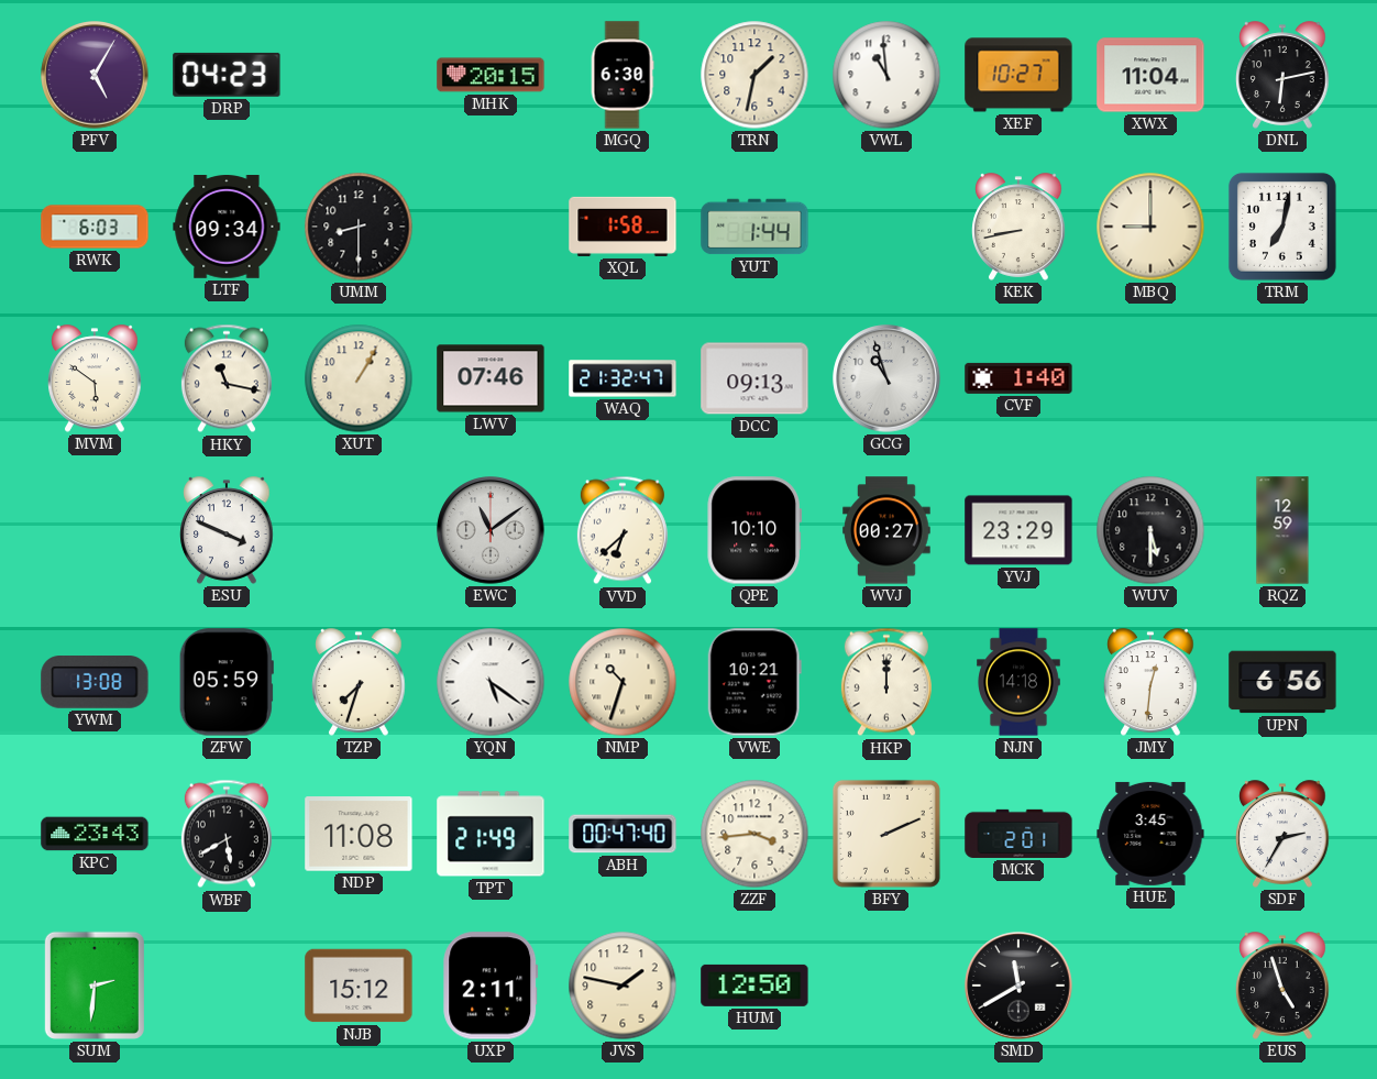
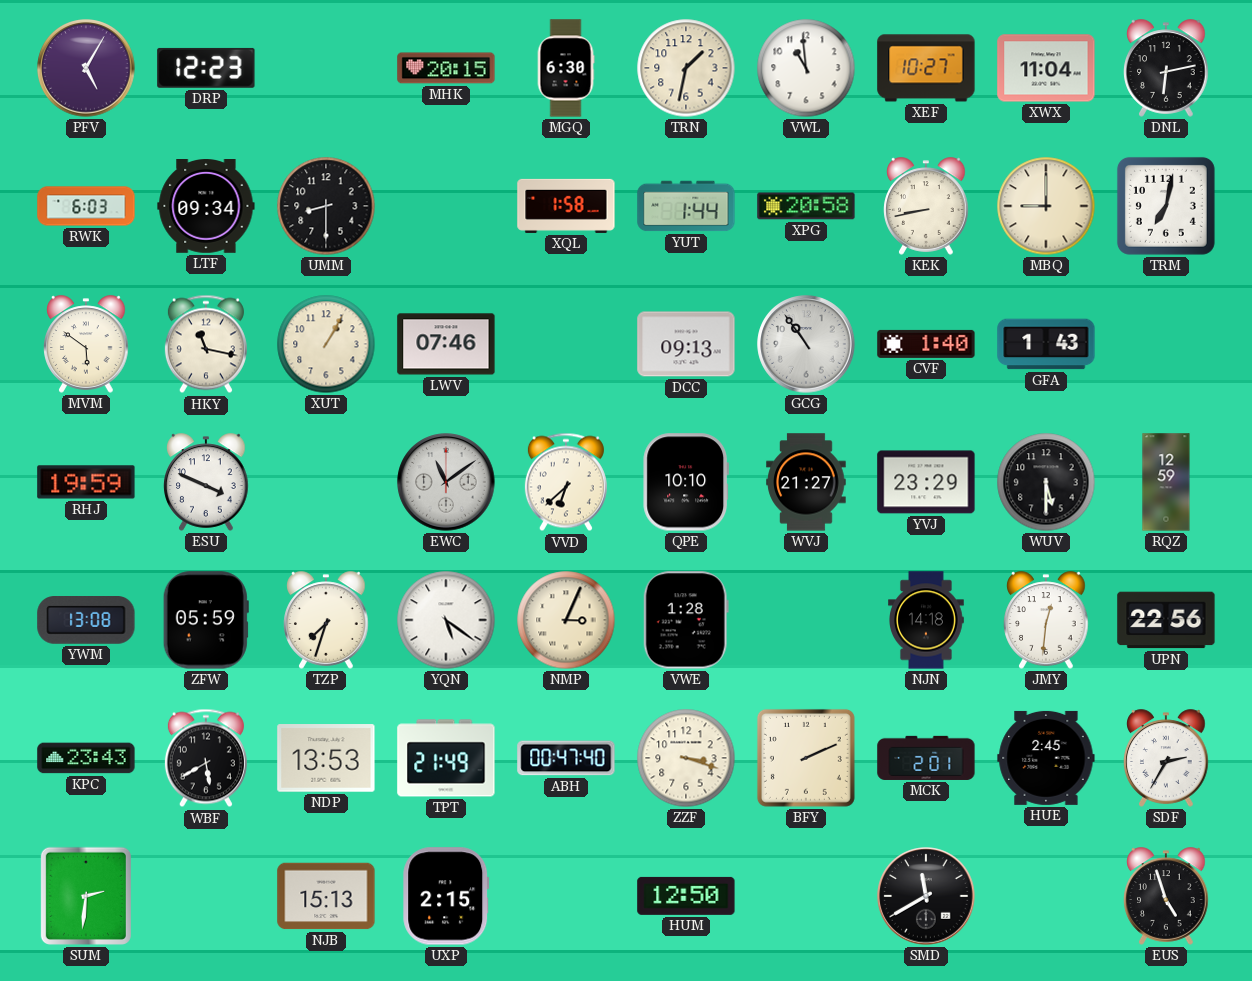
DRP: 04:23 -> 12:23
XPG: none -> 20:58
WAQ: 21:32 -> none
GCG: 10:57 -> 10:54
GFA: none -> 1:43
RHJ: none -> 19:59
WVJ: 00:27 -> 21:27
NMP: 10:33 -> 3:04
VWE: 10:21 -> 1:28
HKP: 12:00 -> none
UPN: 6:56 -> 22:56
NDP: 11:08 -> 13:53
ZZF: 3:44 -> 3:18
HUE: 3:45 -> 2:45
NJB: 15:12 -> 15:13
UXP: 2:11 -> 2:15
JVS: 1:47 -> none
